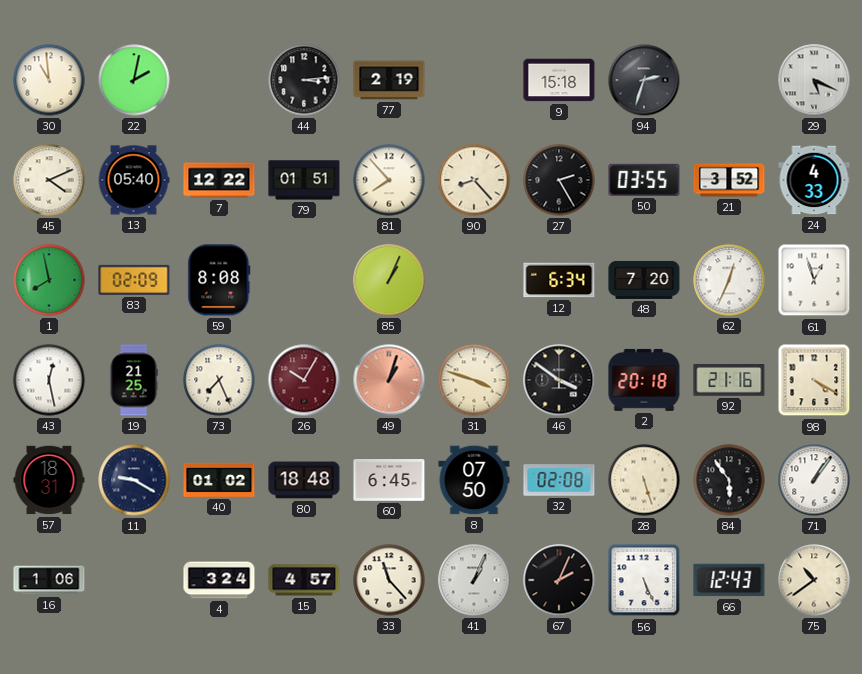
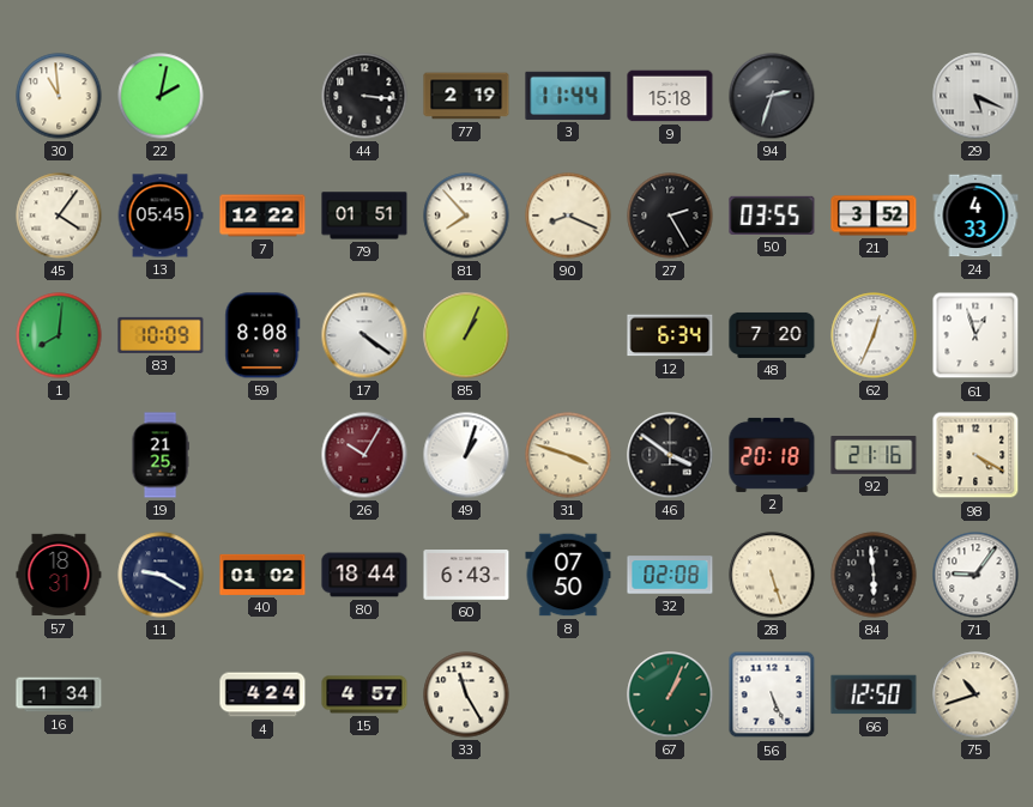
44: 3:14 -> 3:16
3: none -> 11:44
45: 4:11 -> 4:06
13: 05:40 -> 05:45
90: 8:23 -> 8:19
1: 7:58 -> 8:01
83: 02:09 -> 10:09
17: none -> 4:21
43: 12:28 -> none
73: 7:26 -> none
49 dial: salmon -> white
80: 18:48 -> 18:44
60: 6:45 -> 6:43
84: 5:54 -> 5:59
71: 1:06 -> 9:06
16: 1:06 -> 1:34
4: 3:24 -> 4:24
33: 11:23 -> 11:25
41: 1:04 -> none
67: 2:04 -> 1:04
67 dial: black -> green
66: 12:43 -> 12:50
75: 10:39 -> 10:42
